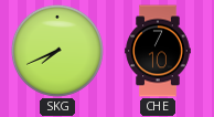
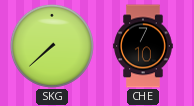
SKG: 7:41 -> 7:38
